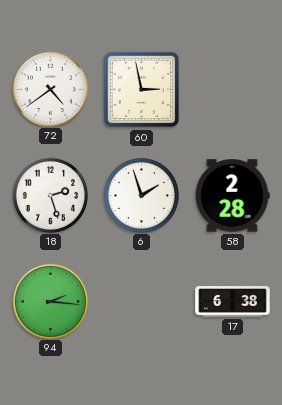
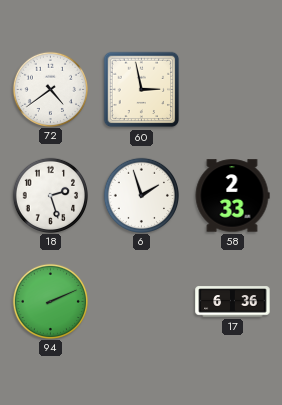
58: 2:28 -> 2:33
94: 2:16 -> 2:11
17: 6:38 -> 6:36
